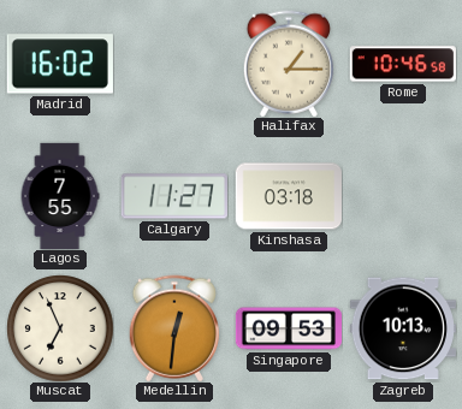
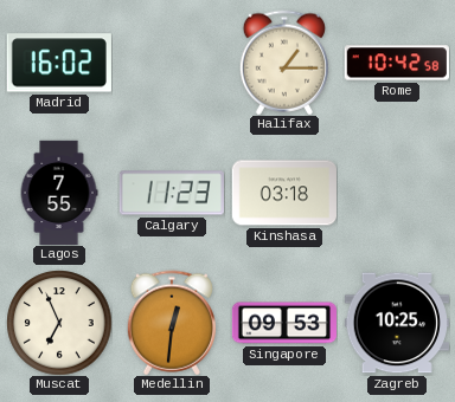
Rome: 10:46 -> 10:42
Calgary: 11:27 -> 11:23
Zagreb: 10:13 -> 10:25
